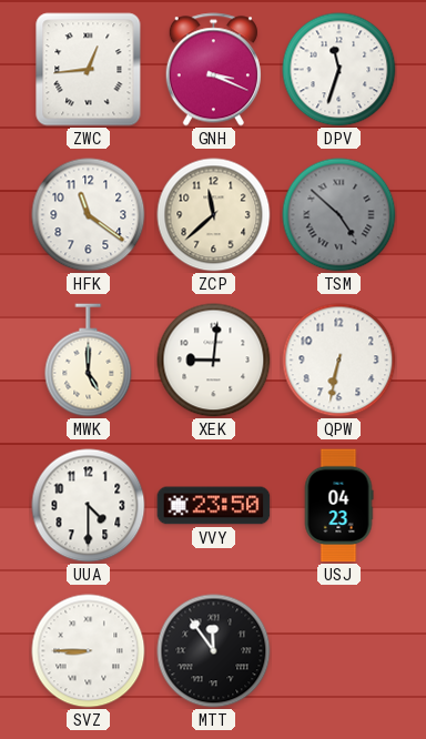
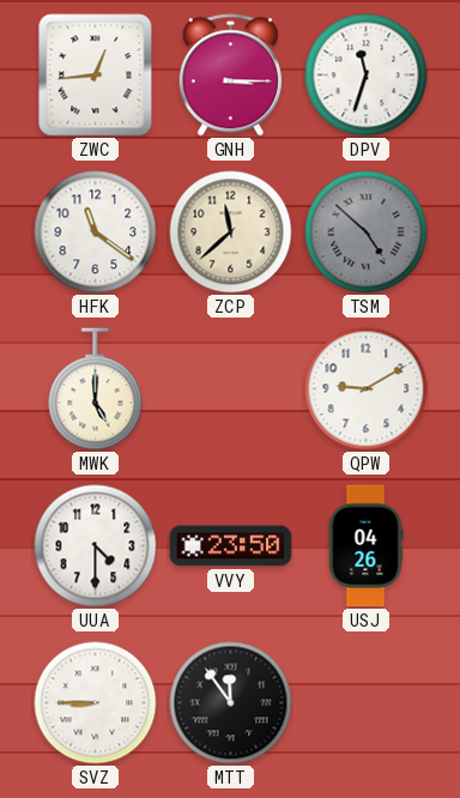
GNH: 3:19 -> 3:15
XEK: 9:01 -> none
QPW: 6:32 -> 9:10
USJ: 04:23 -> 04:26
